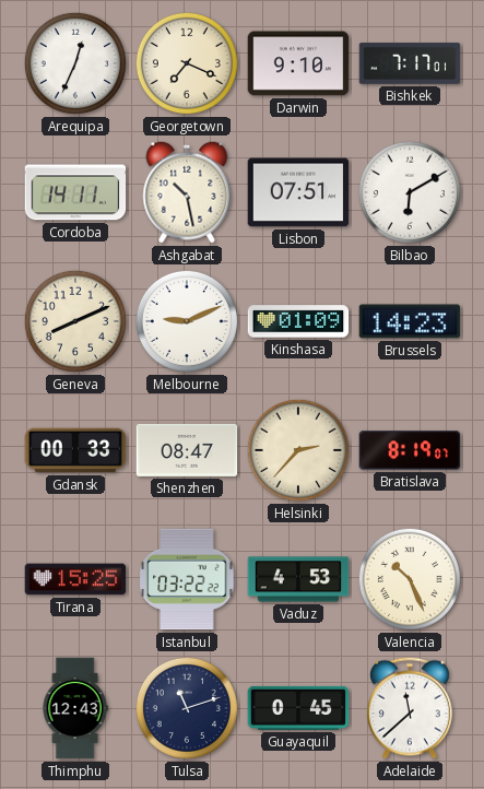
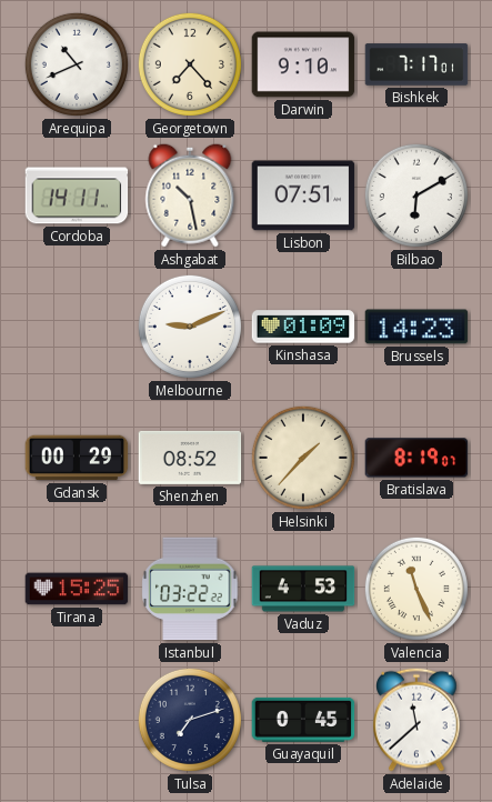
Arequipa: 12:34 -> 10:41
Georgetown: 7:19 -> 7:23
Geneva: 8:11 -> none
Gdansk: 00:33 -> 00:29
Shenzhen: 08:47 -> 08:52
Helsinki: 2:37 -> 1:37
Valencia: 10:26 -> 11:26
Thimphu: 12:43 -> none
Tulsa: 11:12 -> 7:12
